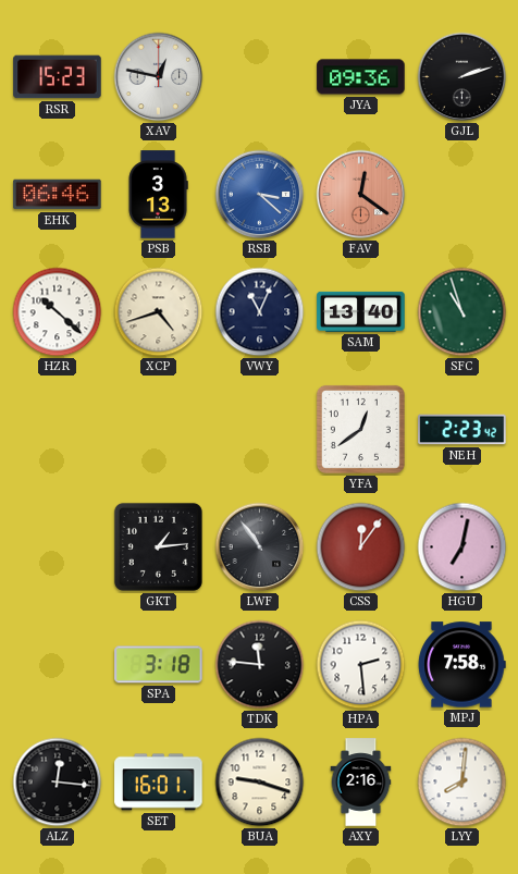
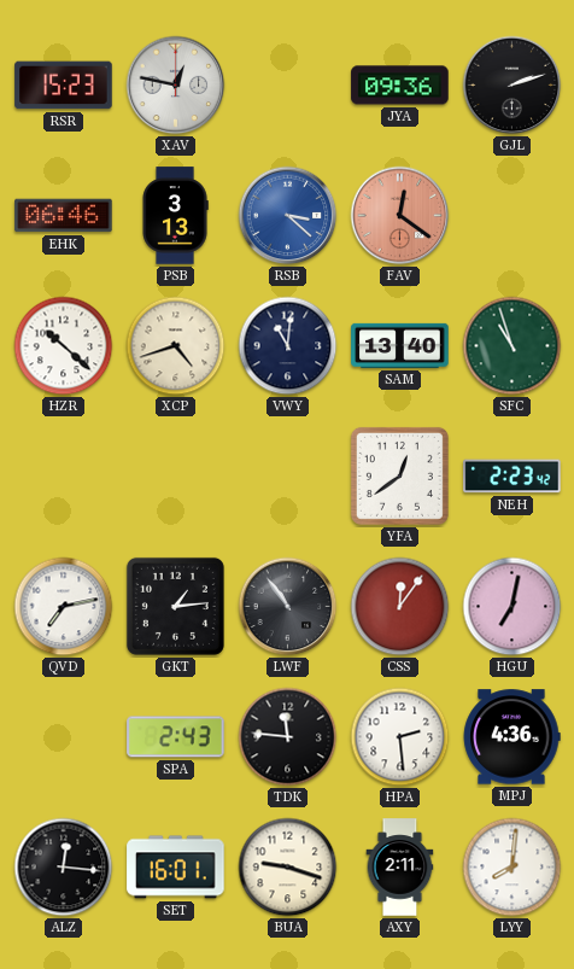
VWY: 11:04 -> 11:01
QVD: none -> 7:13
SPA: 3:18 -> 2:43
MPJ: 7:58 -> 4:36
AXY: 2:16 -> 2:11
